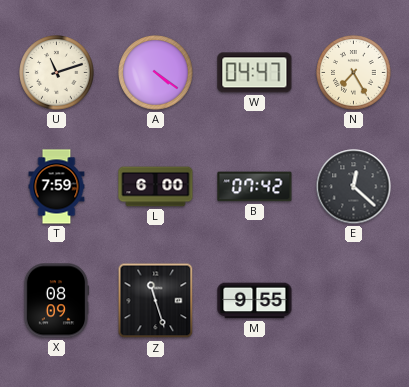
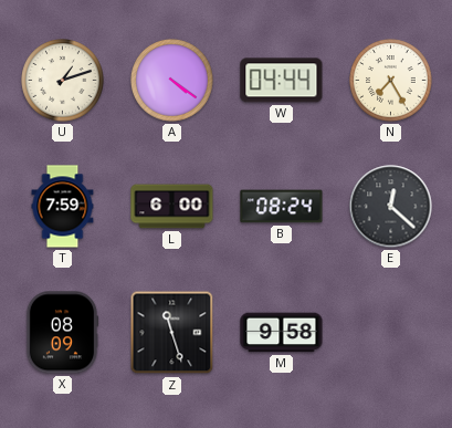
U: 11:12 -> 1:12
W: 04:47 -> 04:44
B: 07:42 -> 08:24
M: 9:55 -> 9:58
